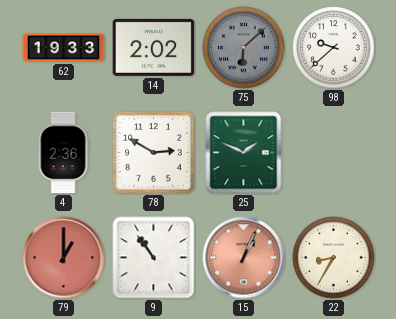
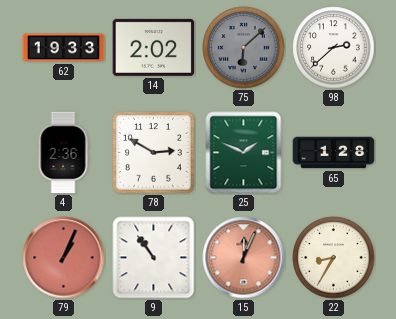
98: 9:38 -> 2:38
65: none -> 1:28
79: 1:00 -> 1:04
15: 1:04 -> 12:04
